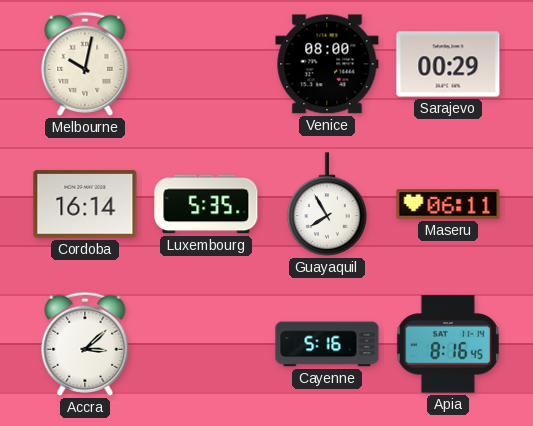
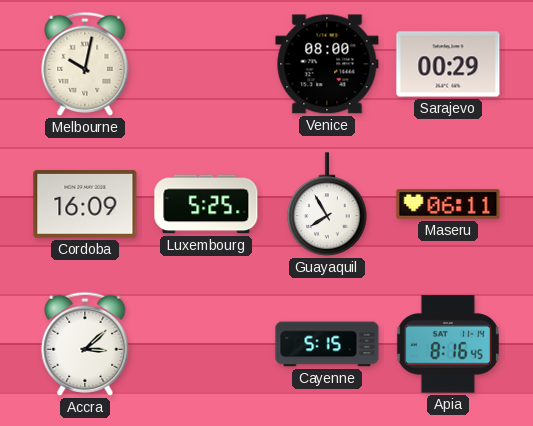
Cordoba: 16:14 -> 16:09
Luxembourg: 5:35 -> 5:25
Cayenne: 5:16 -> 5:15
